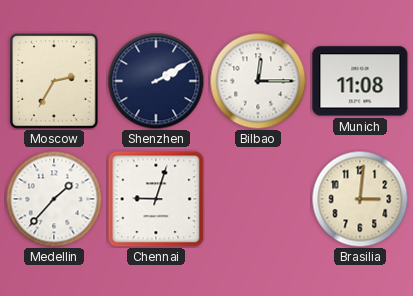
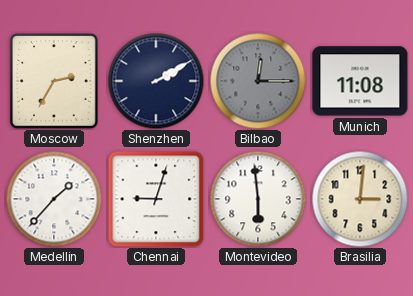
Bilbao dial: white -> grey
Montevideo: none -> 5:59
